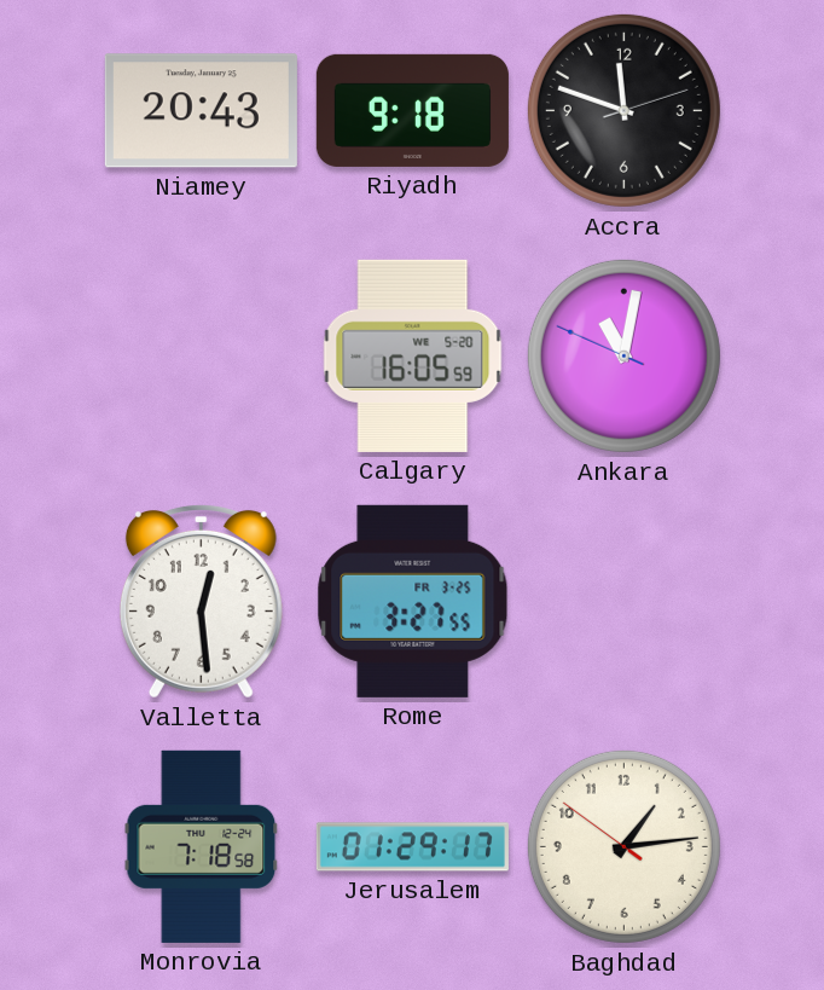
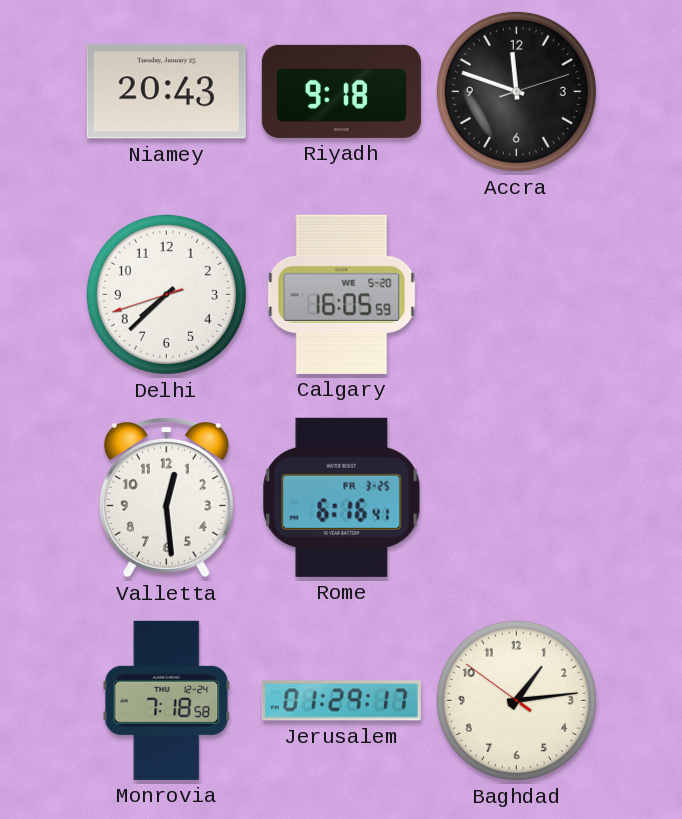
Delhi: none -> 7:37
Ankara: 11:01 -> none
Rome: 3:27 -> 6:16
